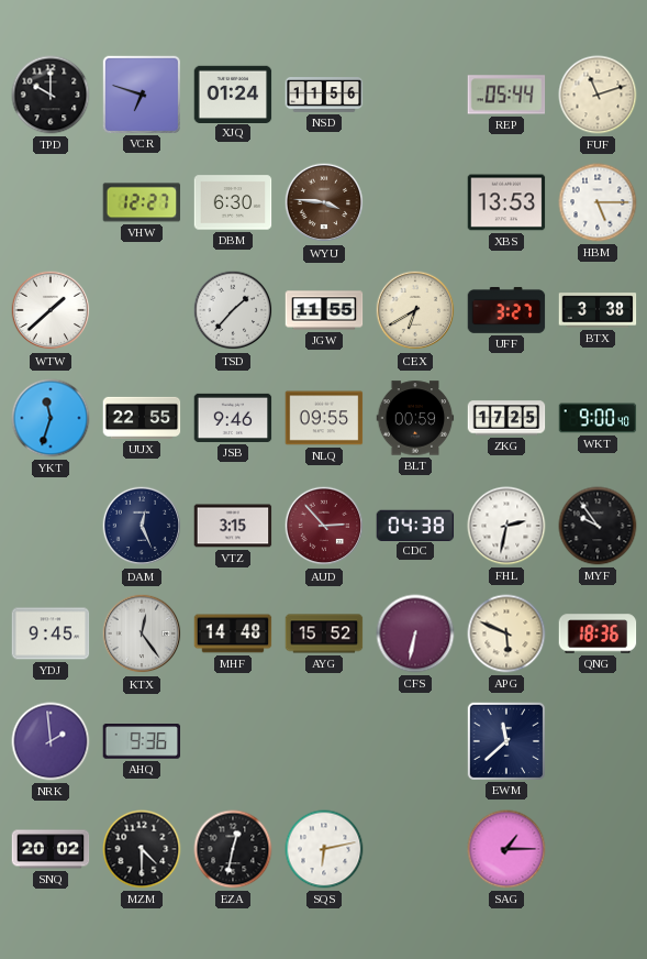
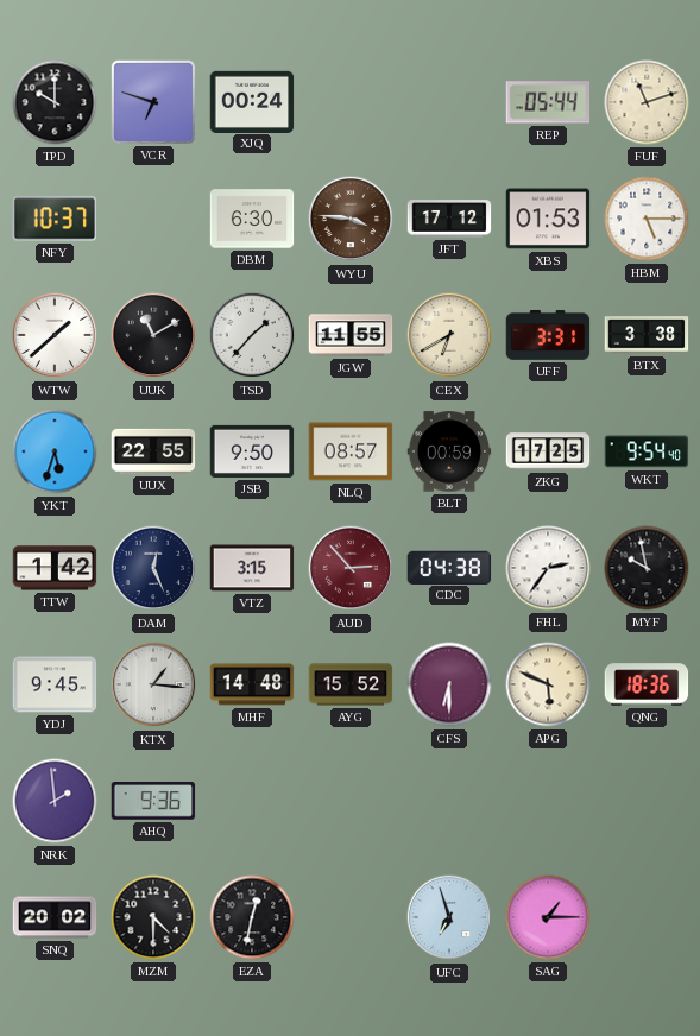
XJQ: 01:24 -> 00:24
NSD: 11:56 -> none
NFY: none -> 10:37
VHW: 12:27 -> none
JFT: none -> 17:12
XBS: 13:53 -> 01:53
UUK: none -> 11:10
UFF: 3:27 -> 3:31
YKT: 11:33 -> 5:33
JSB: 9:46 -> 9:50
NLQ: 09:55 -> 08:57
WKT: 9:00 -> 9:54
TTW: none -> 1:42
FHL: 2:32 -> 2:36
MYF: 9:54 -> 9:58
KTX: 12:24 -> 1:16
CFS: 6:32 -> 6:30
EWM: 11:38 -> none
SQS: 6:13 -> none
UFC: none -> 6:57
